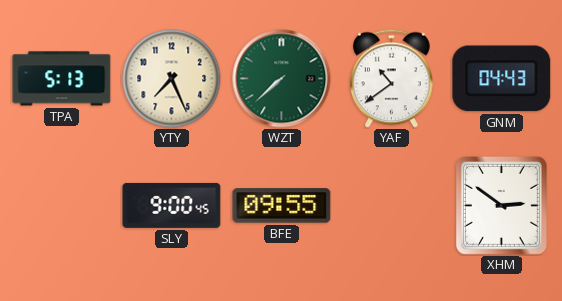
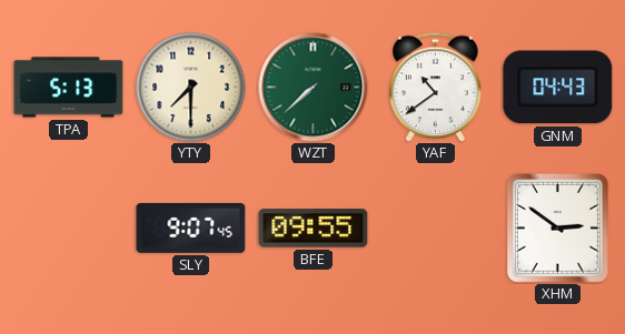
YTY: 7:26 -> 7:30
SLY: 9:00 -> 9:07
